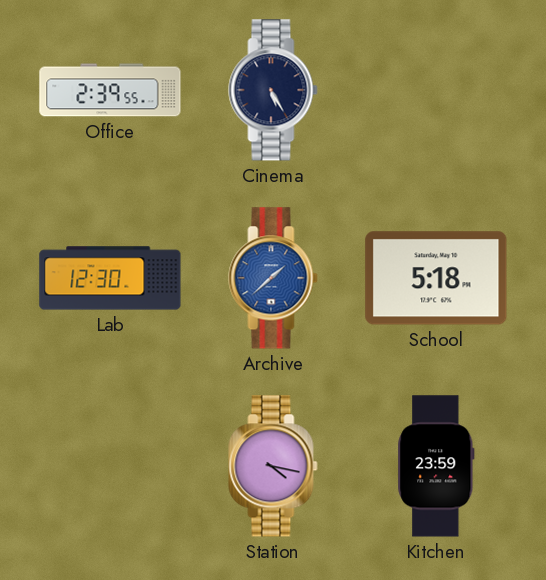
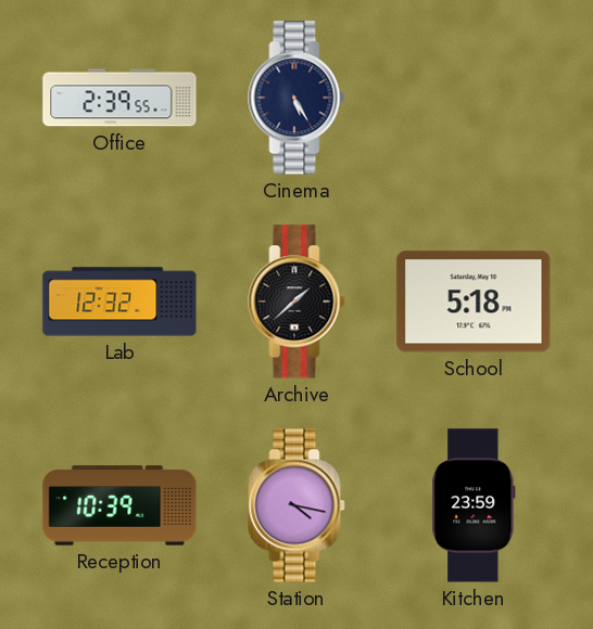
Lab: 12:30 -> 12:32
Archive dial: blue -> black
Reception: none -> 10:39
